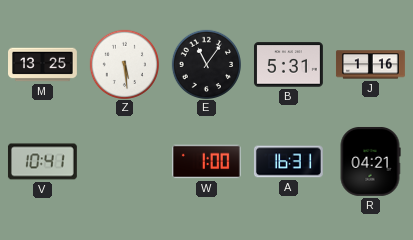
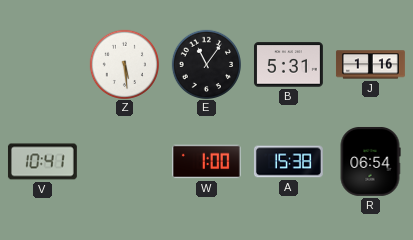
M: 13:25 -> none
A: 16:31 -> 15:38
R: 04:21 -> 06:54
